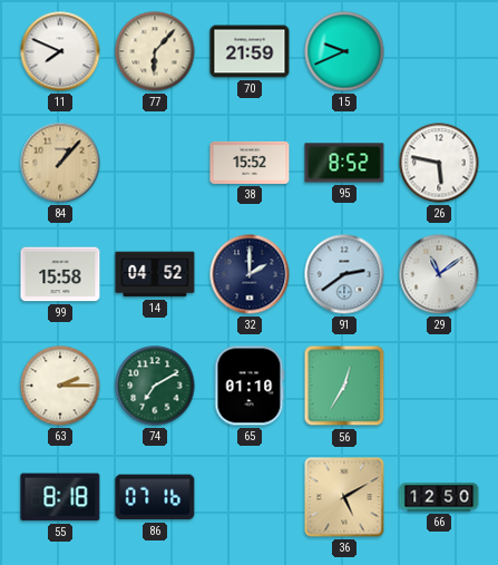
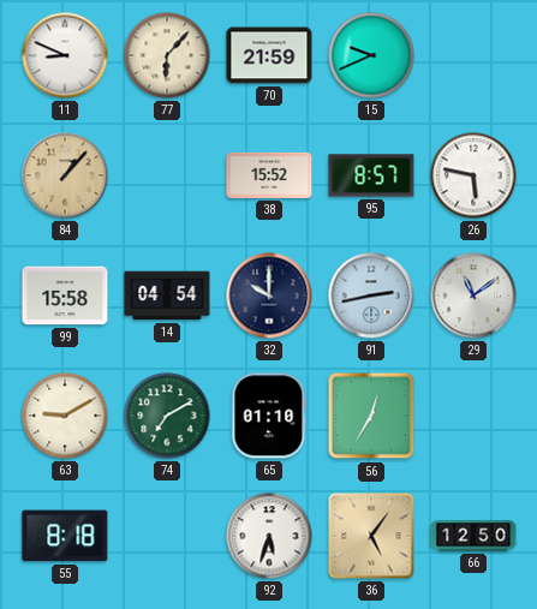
11: 7:49 -> 8:49
95: 8:52 -> 8:57
14: 04:52 -> 04:54
32: 2:00 -> 10:00
91: 2:39 -> 2:43
63: 2:15 -> 9:10
86: 07:16 -> none
92: none -> 5:33
36: 5:10 -> 5:06
